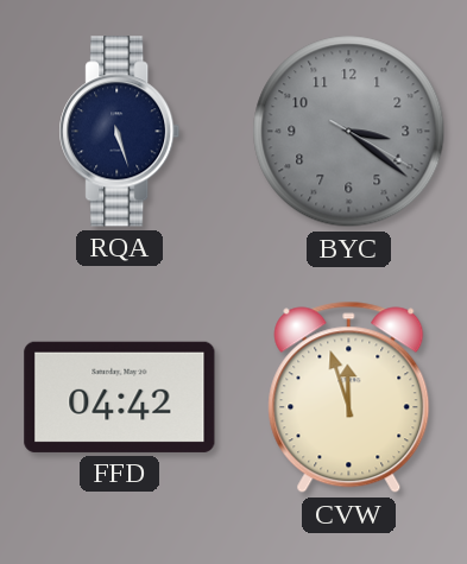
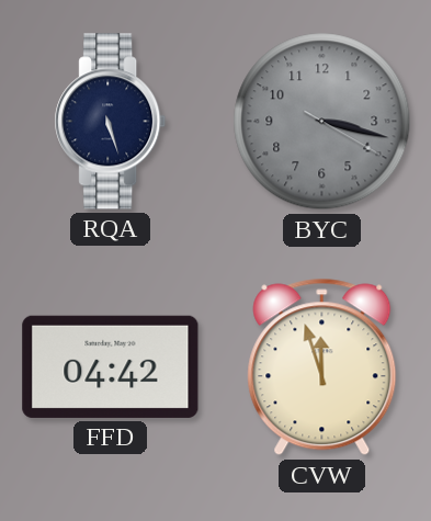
BYC: 3:21 -> 3:17
